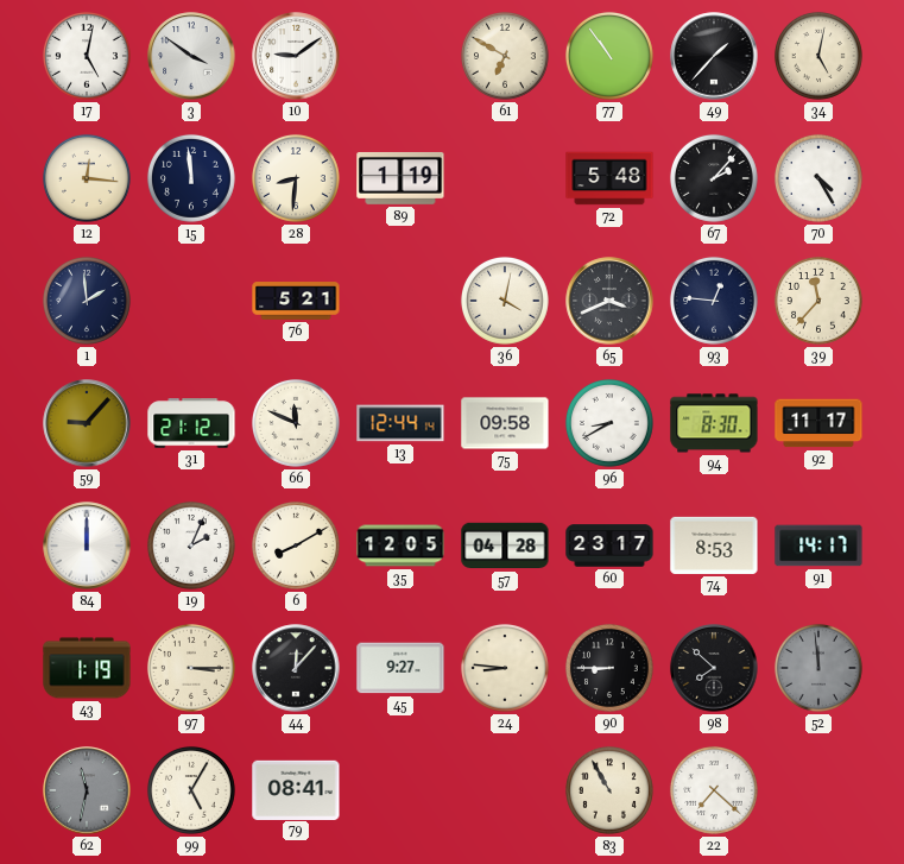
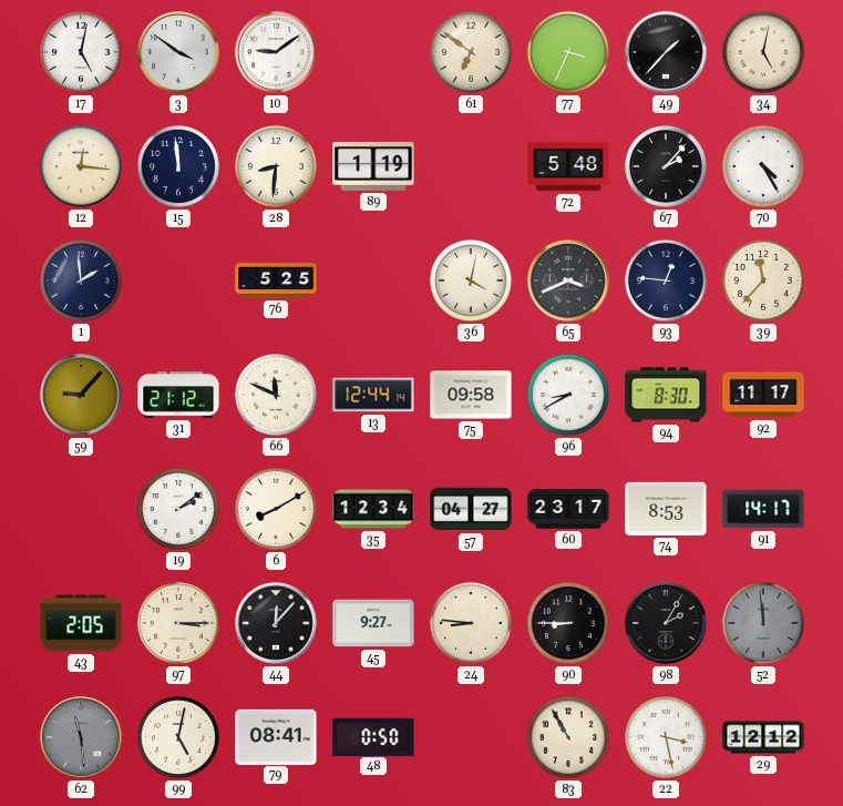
61: 6:50 -> 6:51
77: 10:54 -> 3:34
76: 5:21 -> 5:25
84: 12:00 -> none
19: 2:04 -> 2:09
35: 12:05 -> 12:34
57: 04:28 -> 04:27
43: 1:19 -> 2:05
98: 7:52 -> 2:05
62: 11:32 -> 11:29
99: 5:05 -> 5:02
48: none -> 0:50
22: 7:22 -> 3:28
29: none -> 12:12
